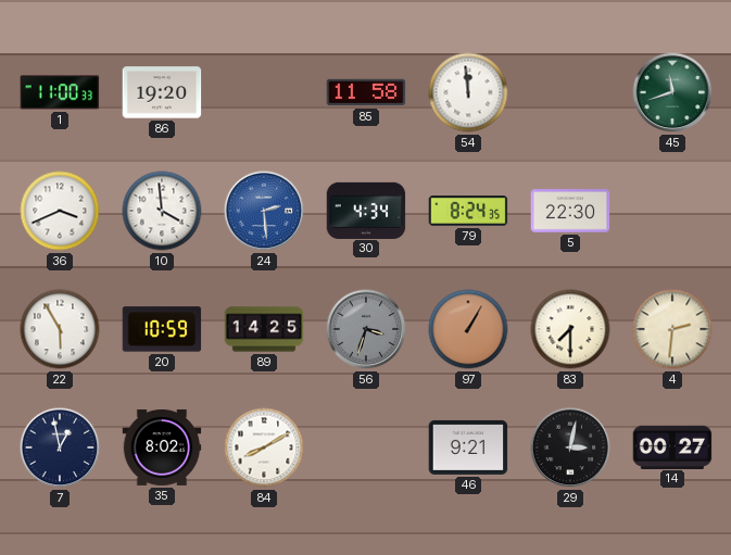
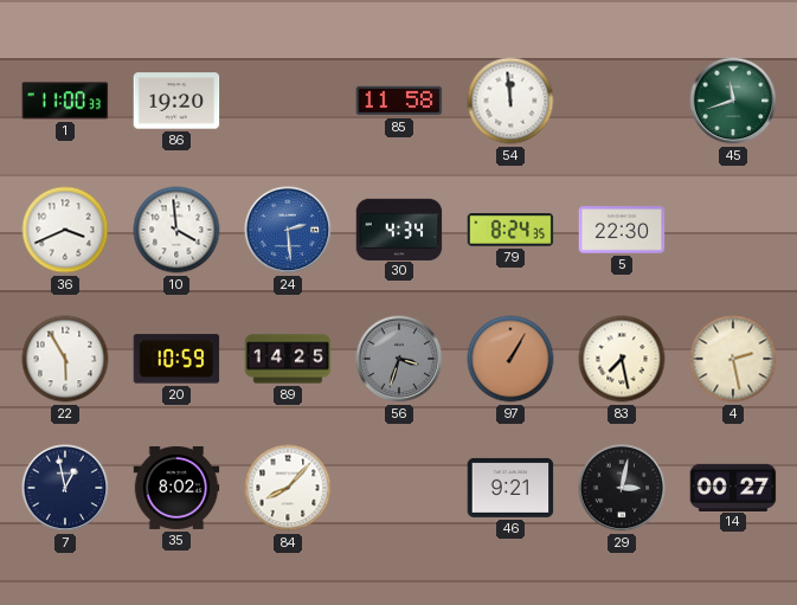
83: 7:30 -> 7:28
4: 2:31 -> 2:28
84: 8:10 -> 8:07
